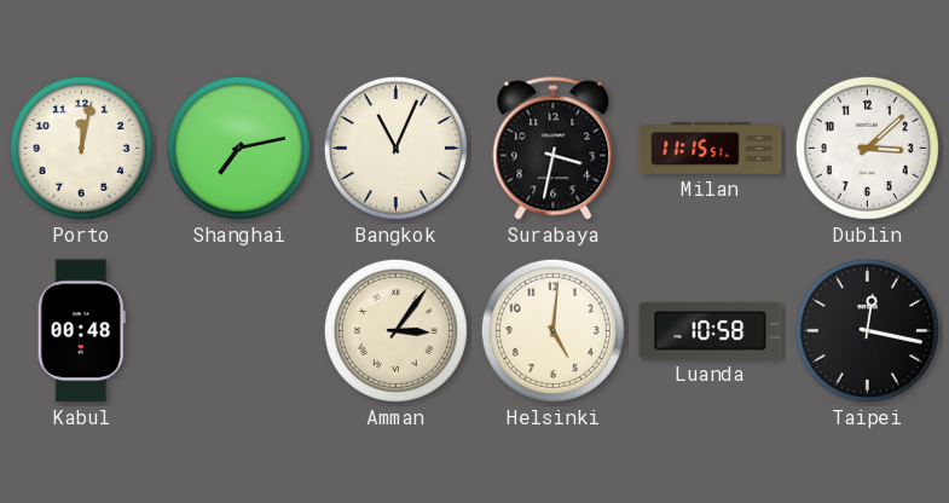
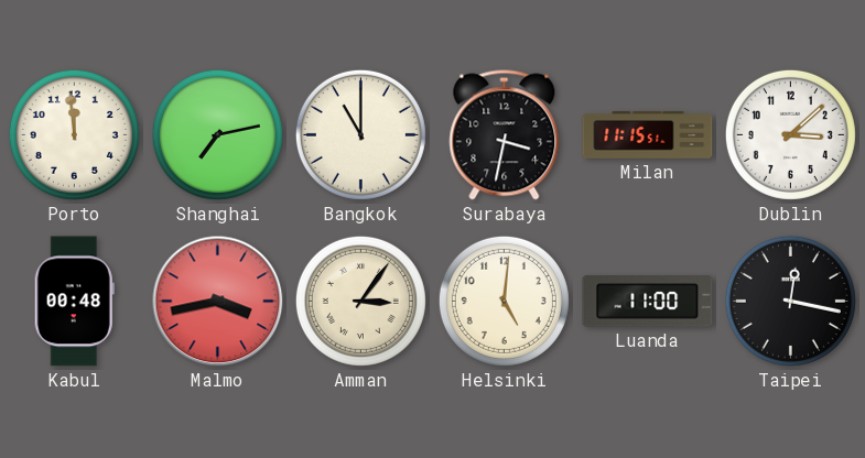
Porto: 12:02 -> 11:59
Bangkok: 11:04 -> 11:00
Malmo: none -> 3:43
Luanda: 10:58 -> 11:00
